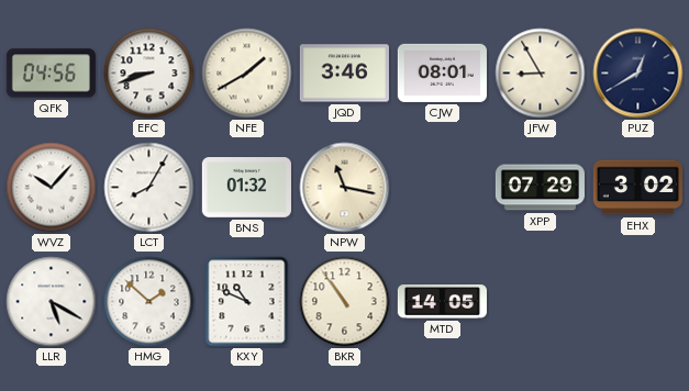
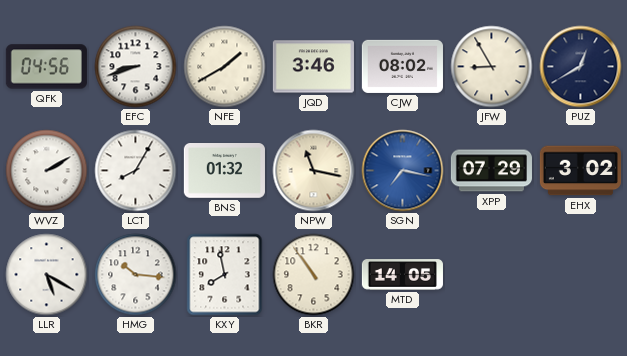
CJW: 08:01 -> 08:02
WVZ: 10:07 -> 2:10
SGN: none -> 7:17
HMG: 1:52 -> 10:16
KXY: 10:49 -> 7:58
